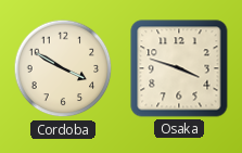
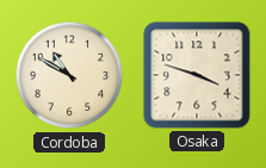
Cordoba: 3:50 -> 10:50
